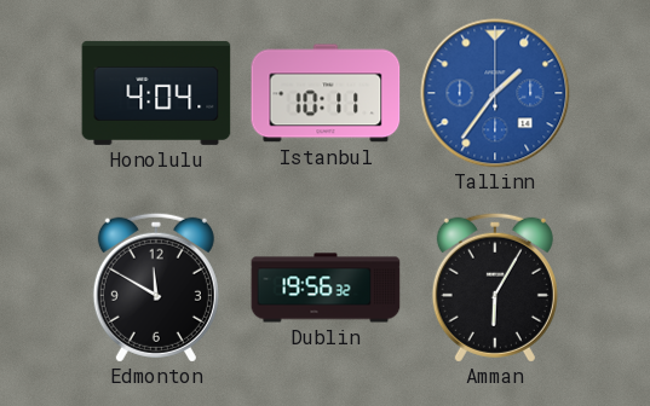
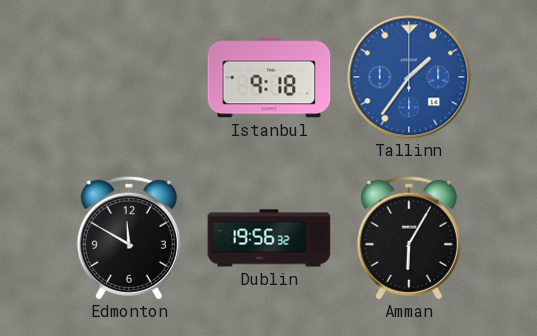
Honolulu: 4:04 -> none
Istanbul: 10:11 -> 9:18
